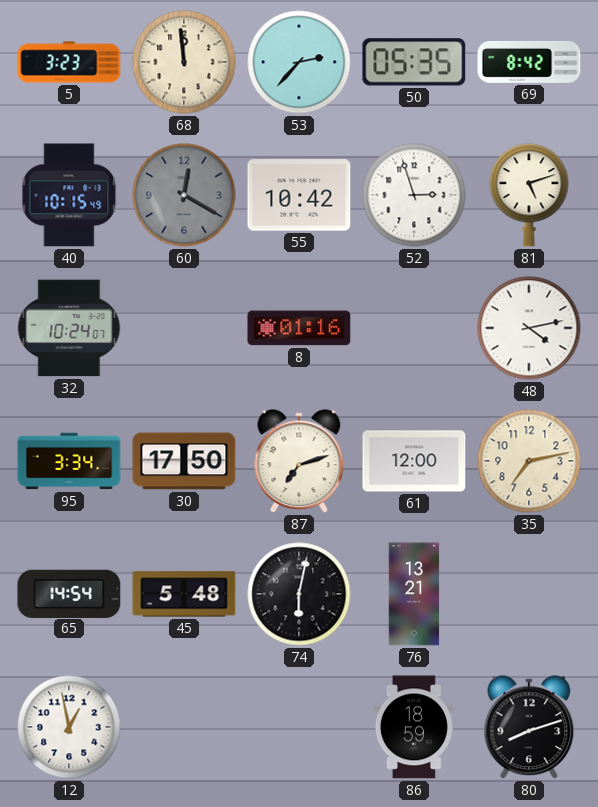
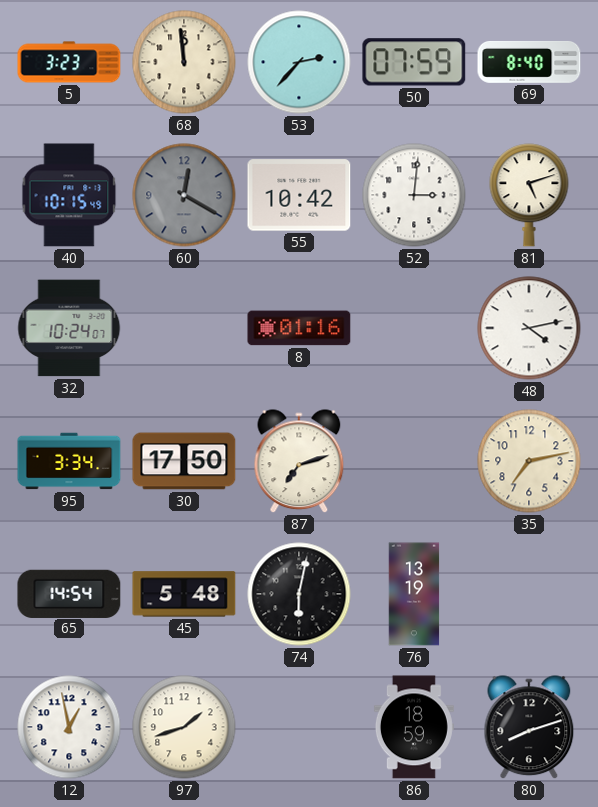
50: 05:35 -> 07:59
69: 8:42 -> 8:40
52: 2:57 -> 3:01
61: 12:00 -> none
76: 13:21 -> 13:19
97: none -> 1:42
